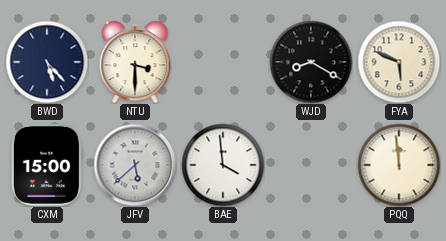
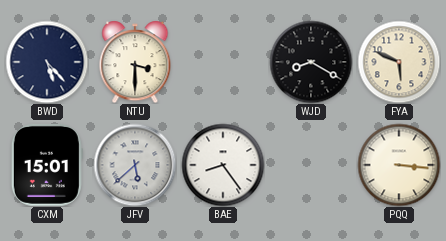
CXM: 15:00 -> 15:01
BAE: 3:59 -> 8:24
PQQ: 11:59 -> 3:16
